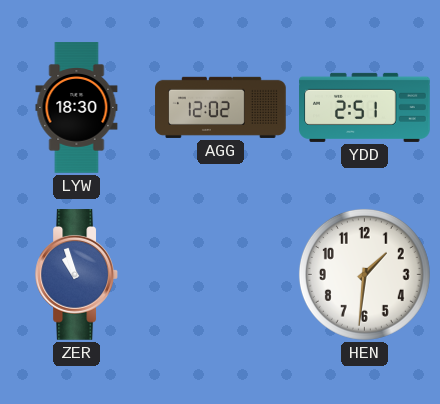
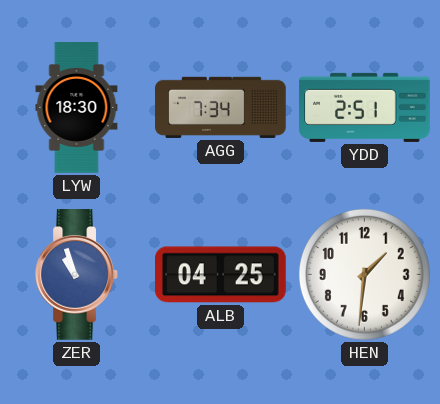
AGG: 12:02 -> 7:34
ALB: none -> 04:25
